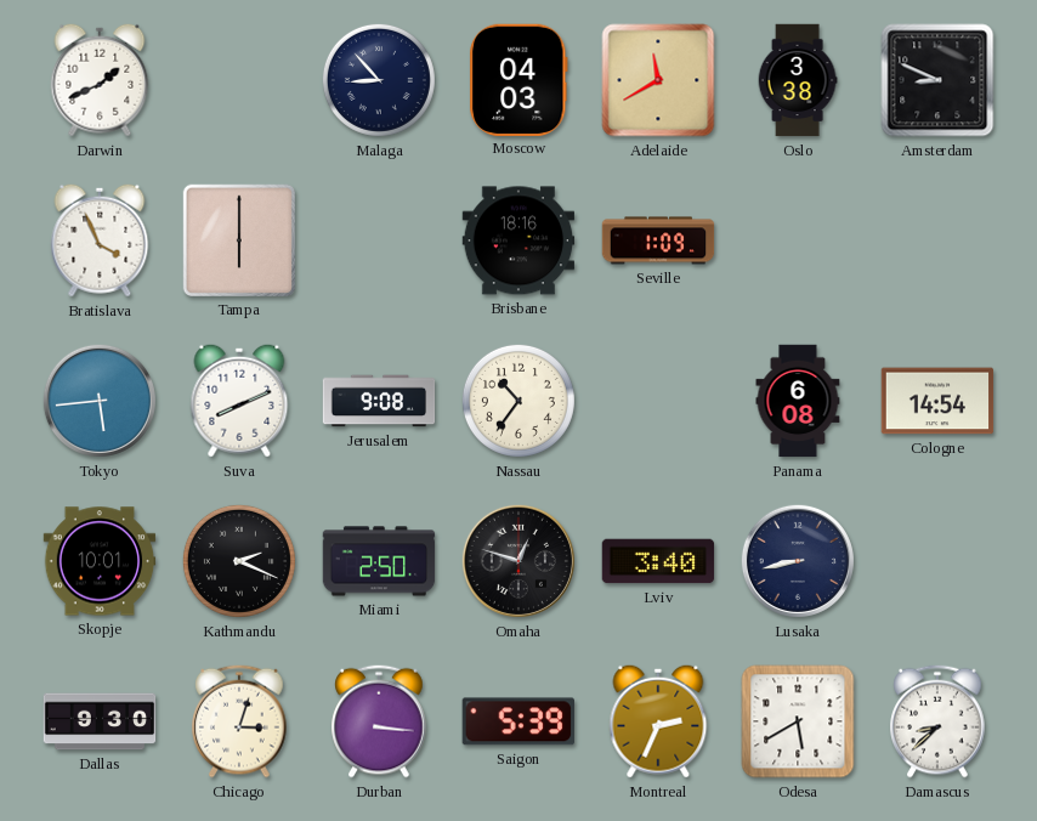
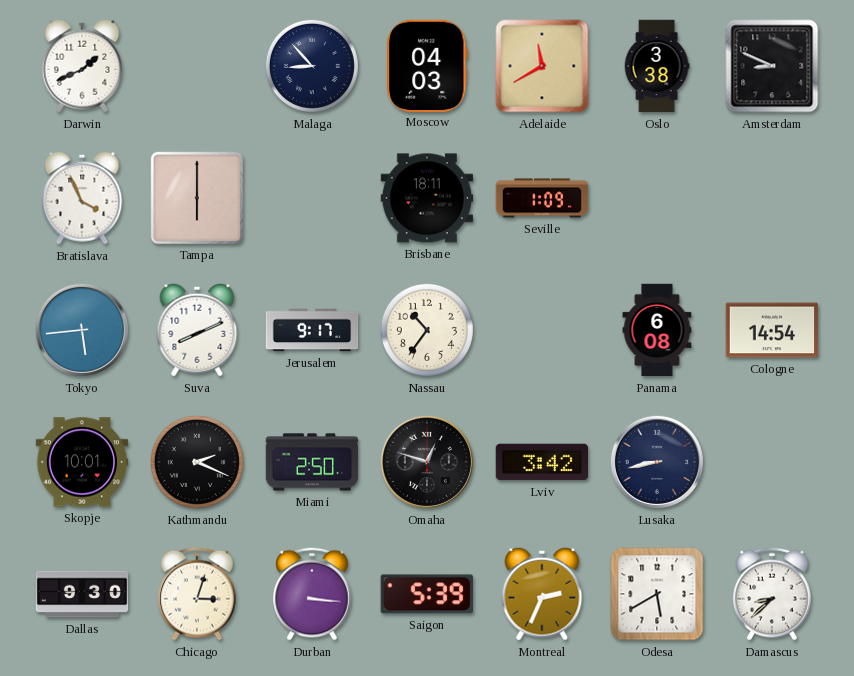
Brisbane: 18:16 -> 18:11
Jerusalem: 9:08 -> 9:17
Lviv: 3:40 -> 3:42
